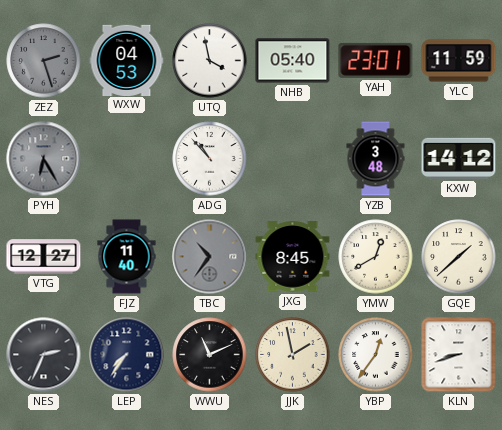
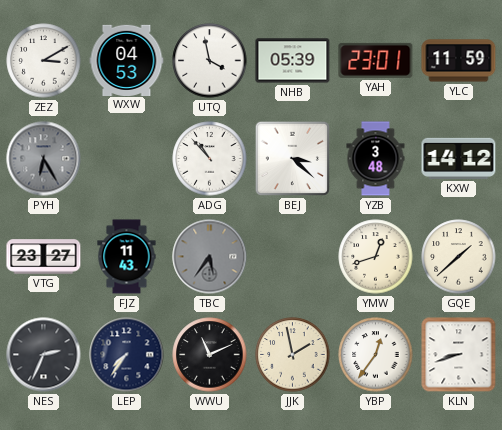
ZEZ: 2:27 -> 3:10
ZEZ dial: grey -> white
NHB: 05:40 -> 05:39
BEJ: none -> 3:22
VTG: 12:27 -> 23:27
FJZ: 11:40 -> 11:43
TBC: 10:36 -> 5:36
JXG: 8:45 -> none
YMW: 12:40 -> 12:42
